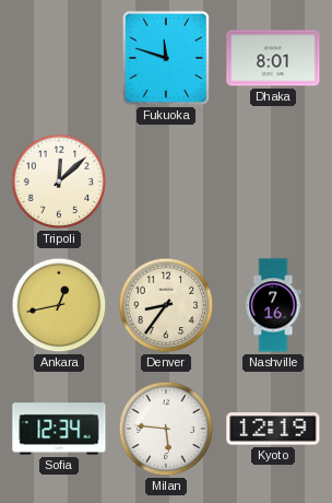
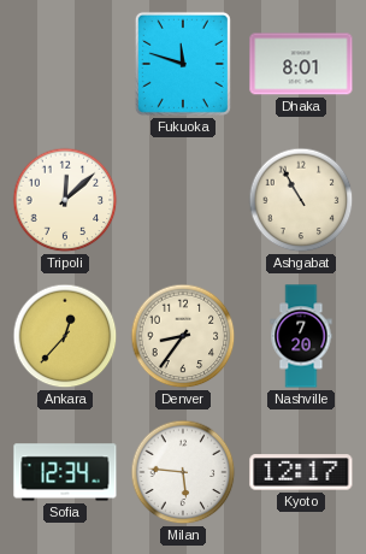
Ashgabat: none -> 10:55
Ankara: 12:43 -> 12:37
Nashville: 7:16 -> 7:20
Kyoto: 12:19 -> 12:17
